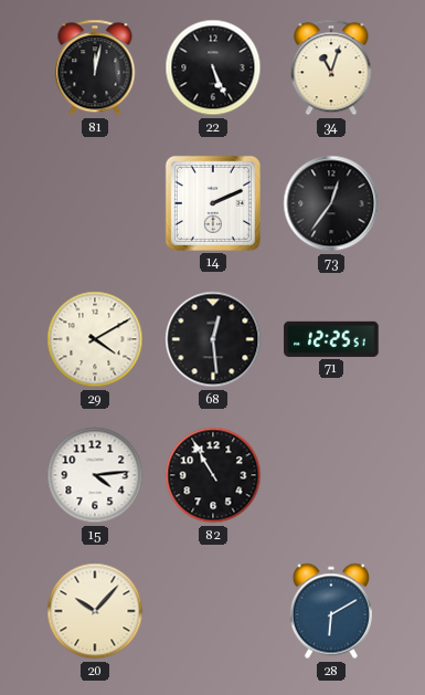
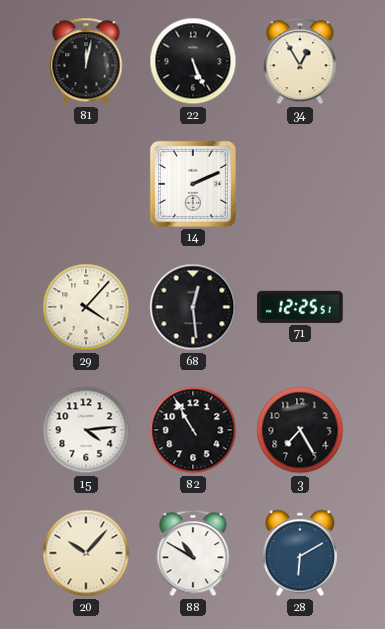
34: 11:03 -> 12:55
73: 12:36 -> none
29: 4:10 -> 4:07
3: none -> 7:25
88: none -> 10:50
